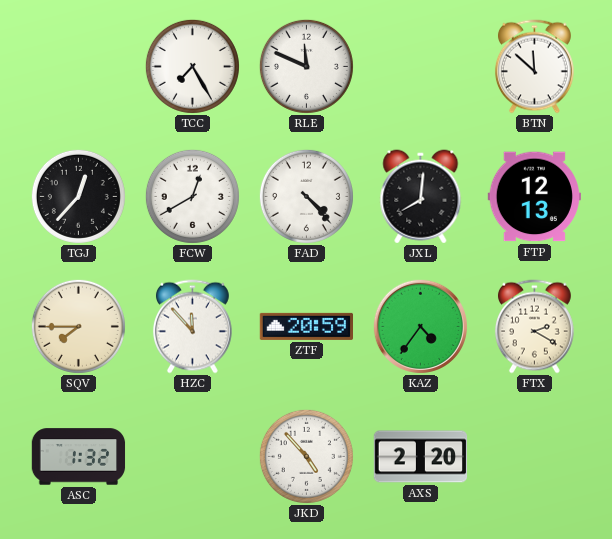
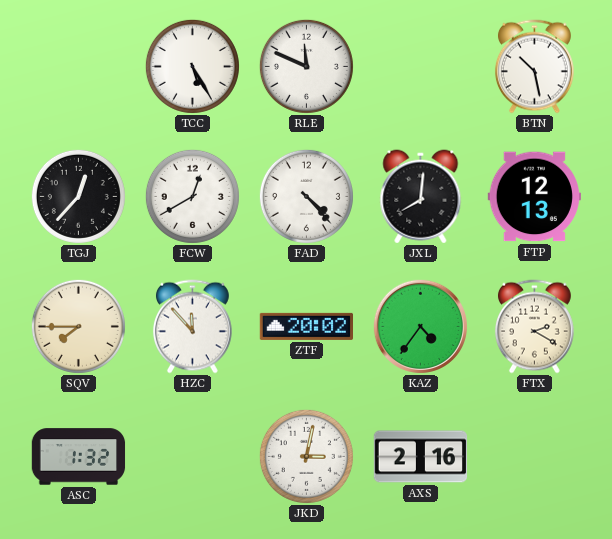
TCC: 7:25 -> 5:25
BTN: 11:52 -> 10:28
ZTF: 20:59 -> 20:02
JKD: 4:53 -> 3:02
AXS: 2:20 -> 2:16
